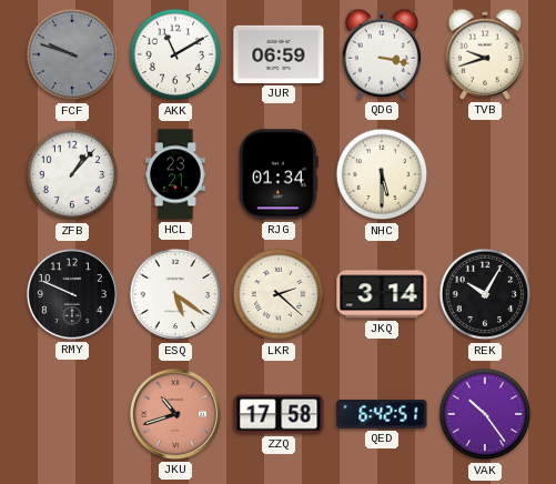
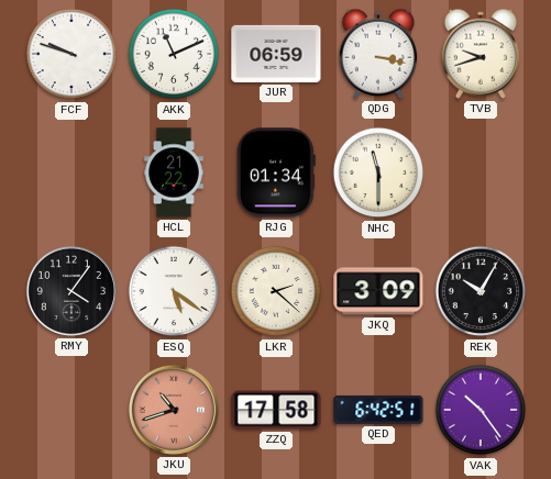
FCF dial: grey -> white
AKK: 11:10 -> 11:11
ZFB: 1:07 -> none
HCL: 23:21 -> 21:22
NHC: 5:30 -> 11:30
RMY: 9:49 -> 4:06
JKQ: 3:14 -> 3:09
